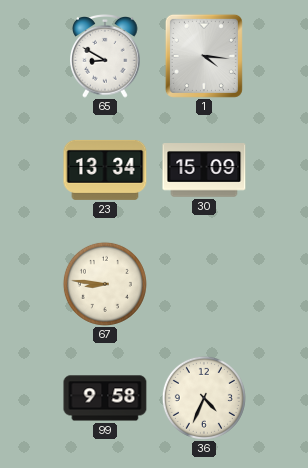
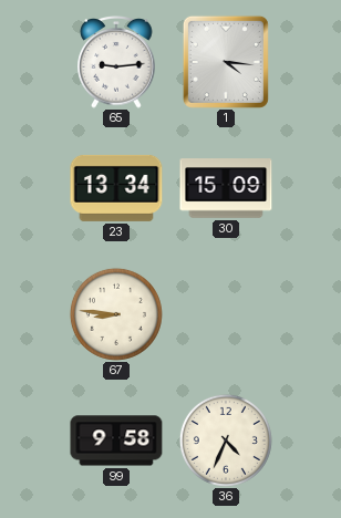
65: 8:50 -> 9:14
